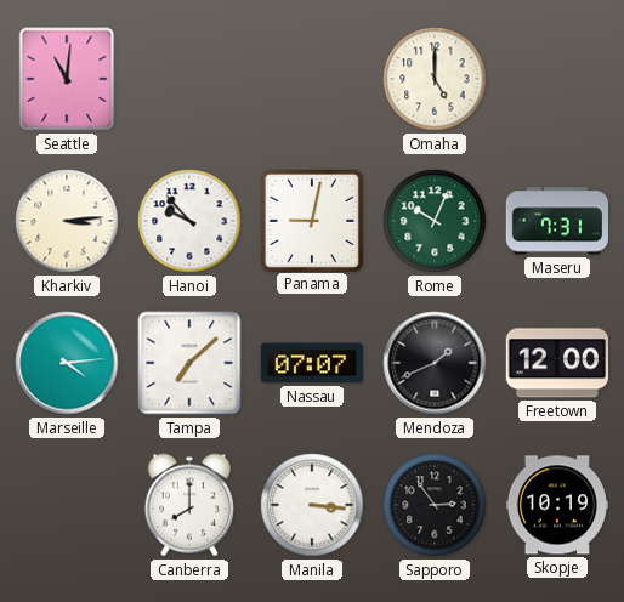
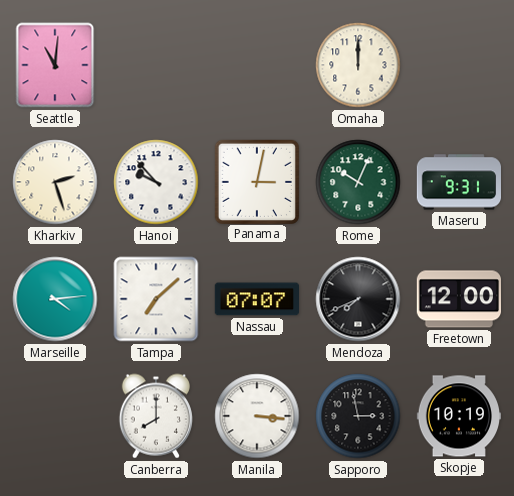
Omaha: 5:00 -> 12:00
Kharkiv: 3:14 -> 2:27
Panama: 9:02 -> 3:02
Maseru: 7:31 -> 9:31
Mendoza: 1:41 -> 7:41
Sapporo: 2:54 -> 2:58
